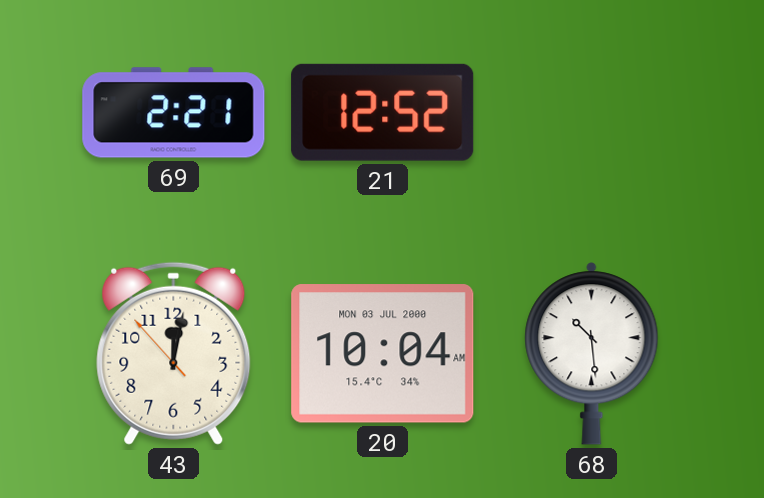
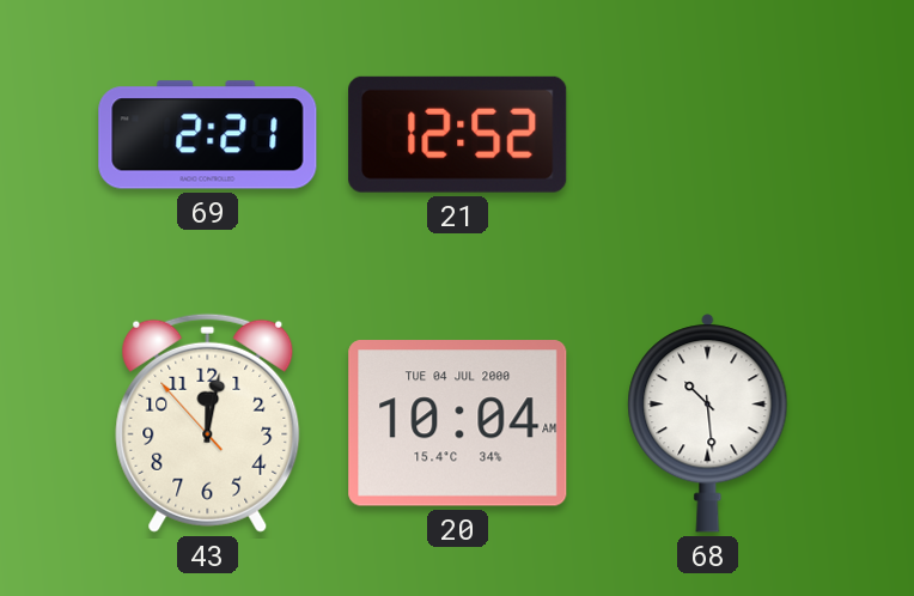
20 date: MON 03 JUL 2000 -> TUE 04 JUL 2000
